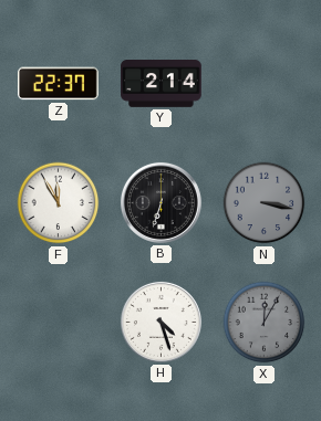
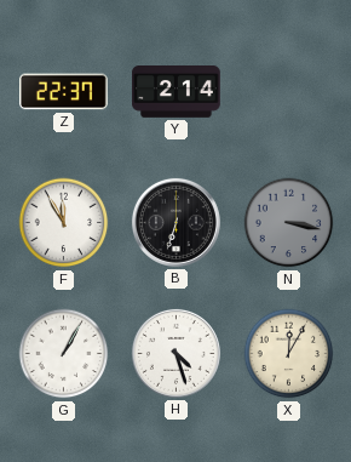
G: none -> 1:05
X dial: grey -> cream
